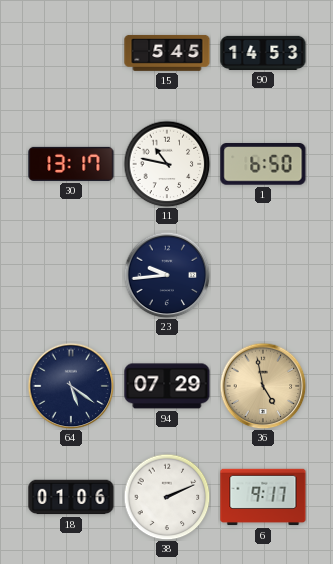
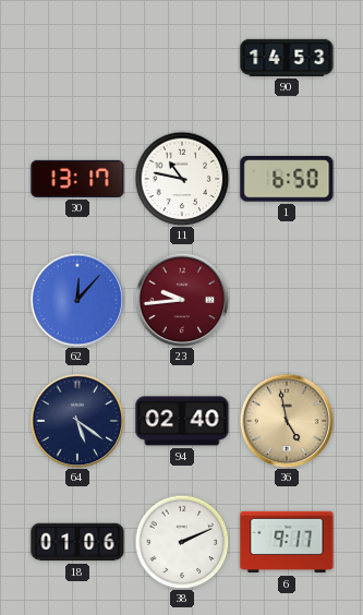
15: 5:45 -> none
62: none -> 12:07
23 dial: navy -> burgundy
94: 07:29 -> 02:40
